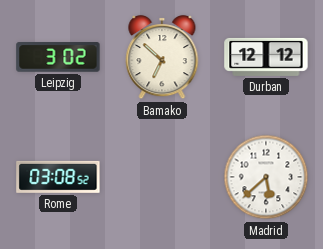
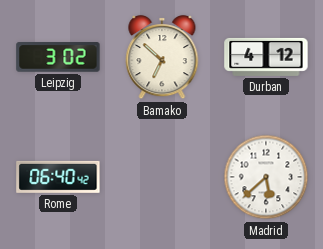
Durban: 12:12 -> 4:12
Rome: 03:08 -> 06:40
